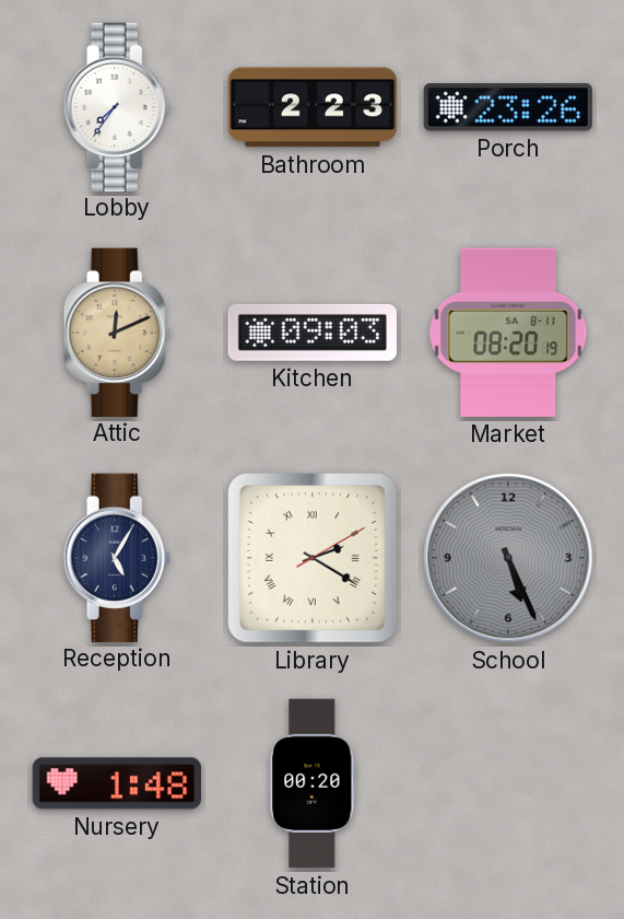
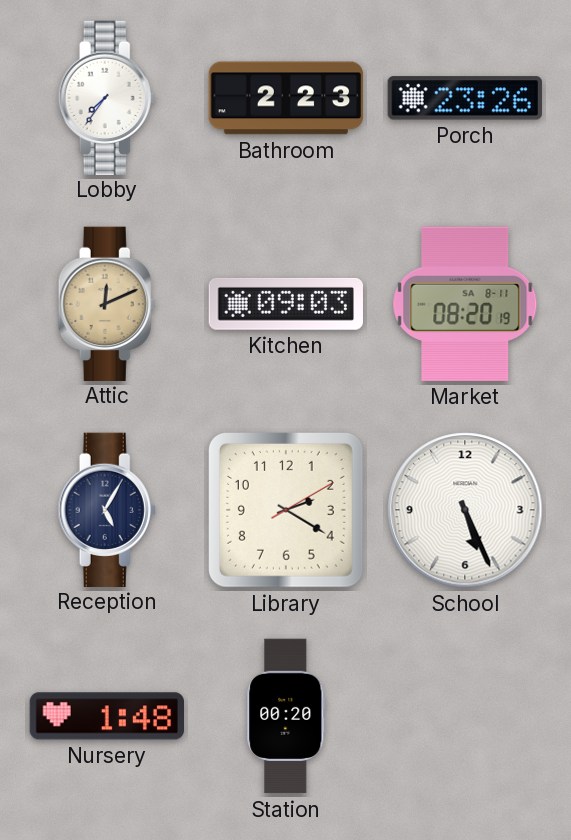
Library numerals: Roman -> Arabic
School dial: grey -> white
